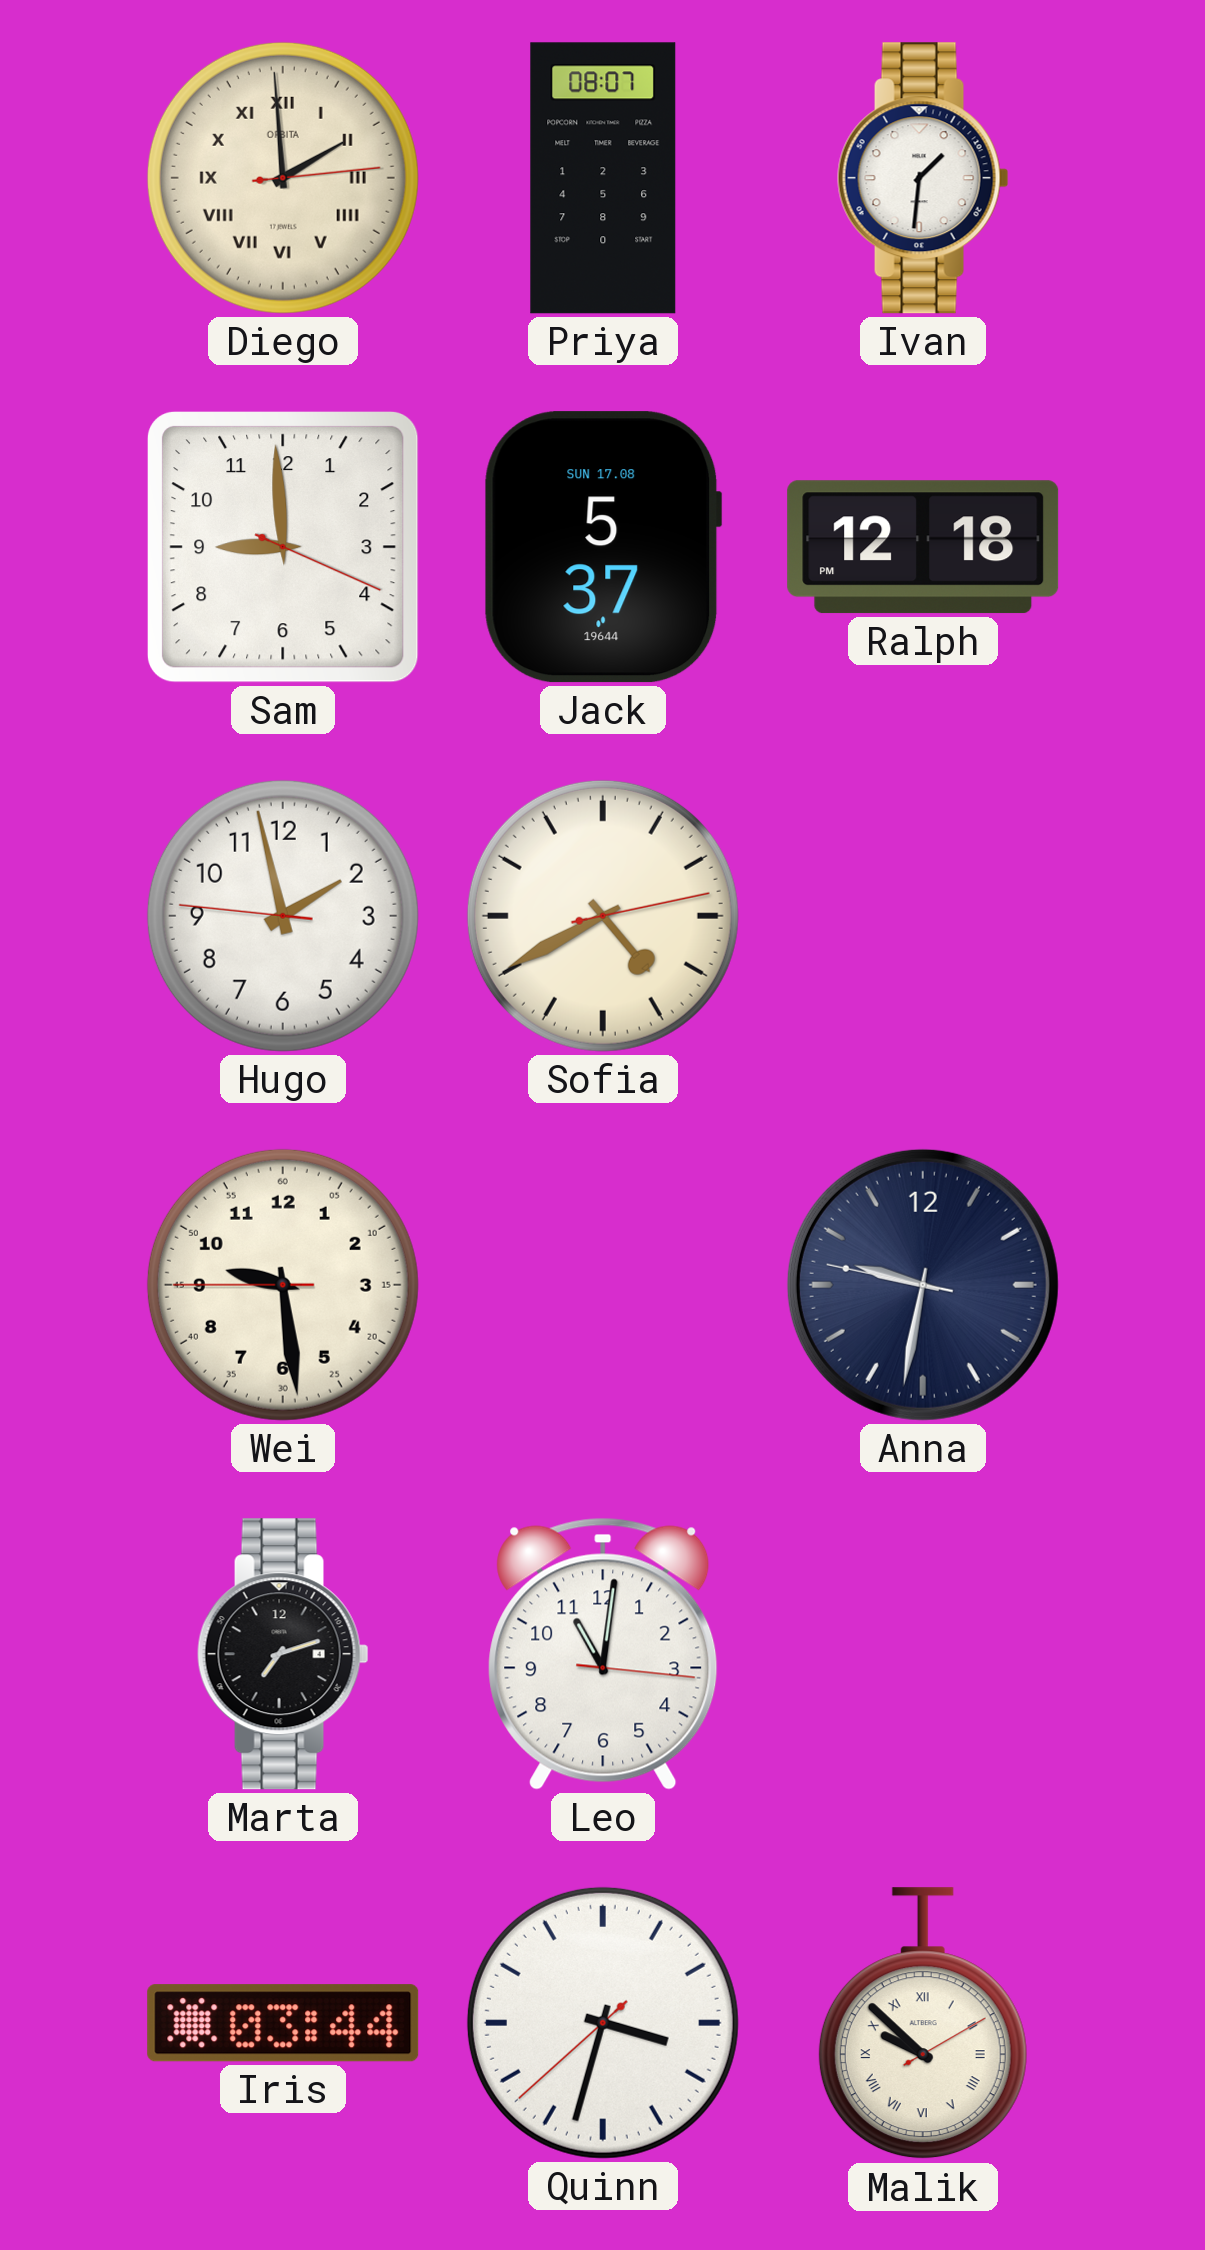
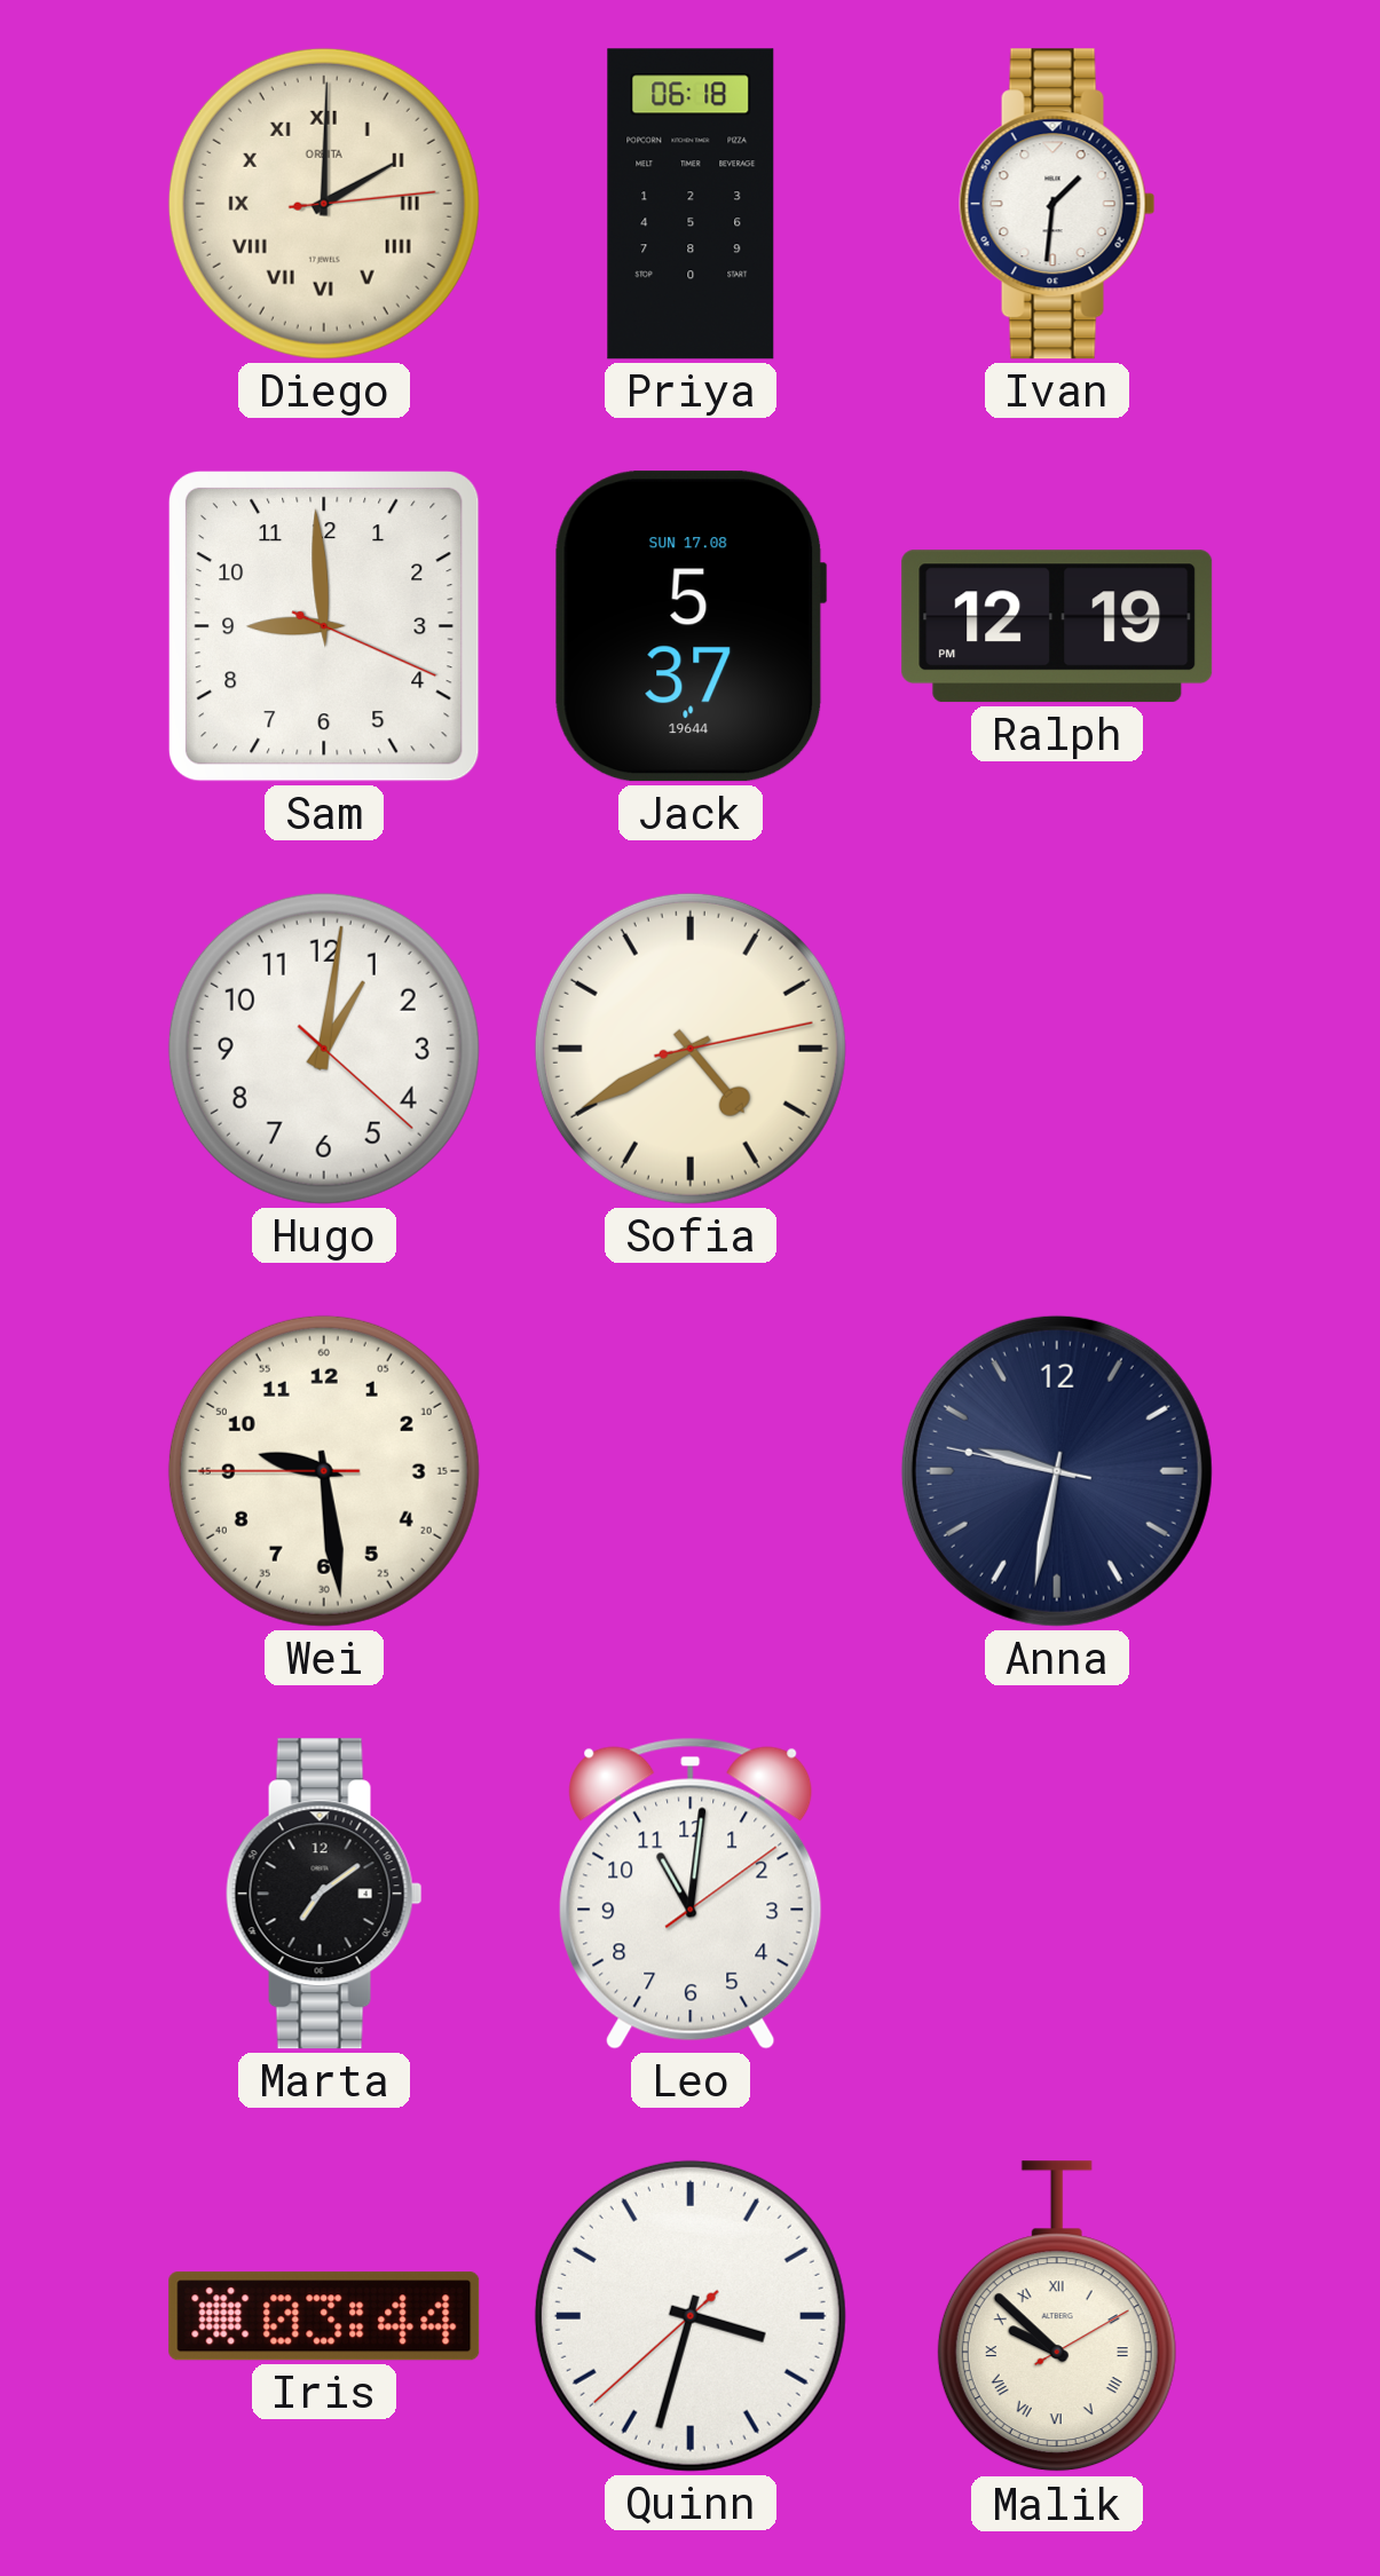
Diego: 1:59 -> 2:00
Priya: 08:07 -> 06:18
Ralph: 12:18 -> 12:19
Hugo: 1:57 -> 1:01
Marta: 7:12 -> 7:09
Leo: 11:01:16 -> 11:01:09
